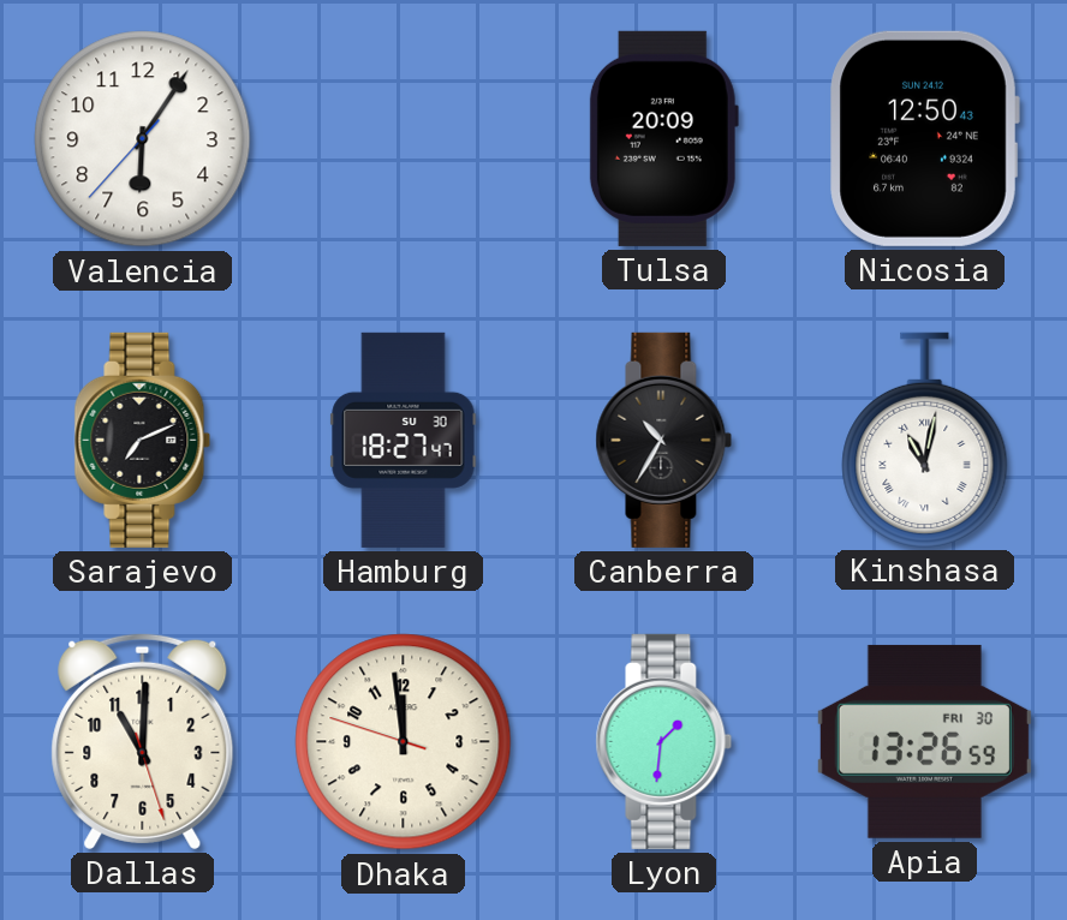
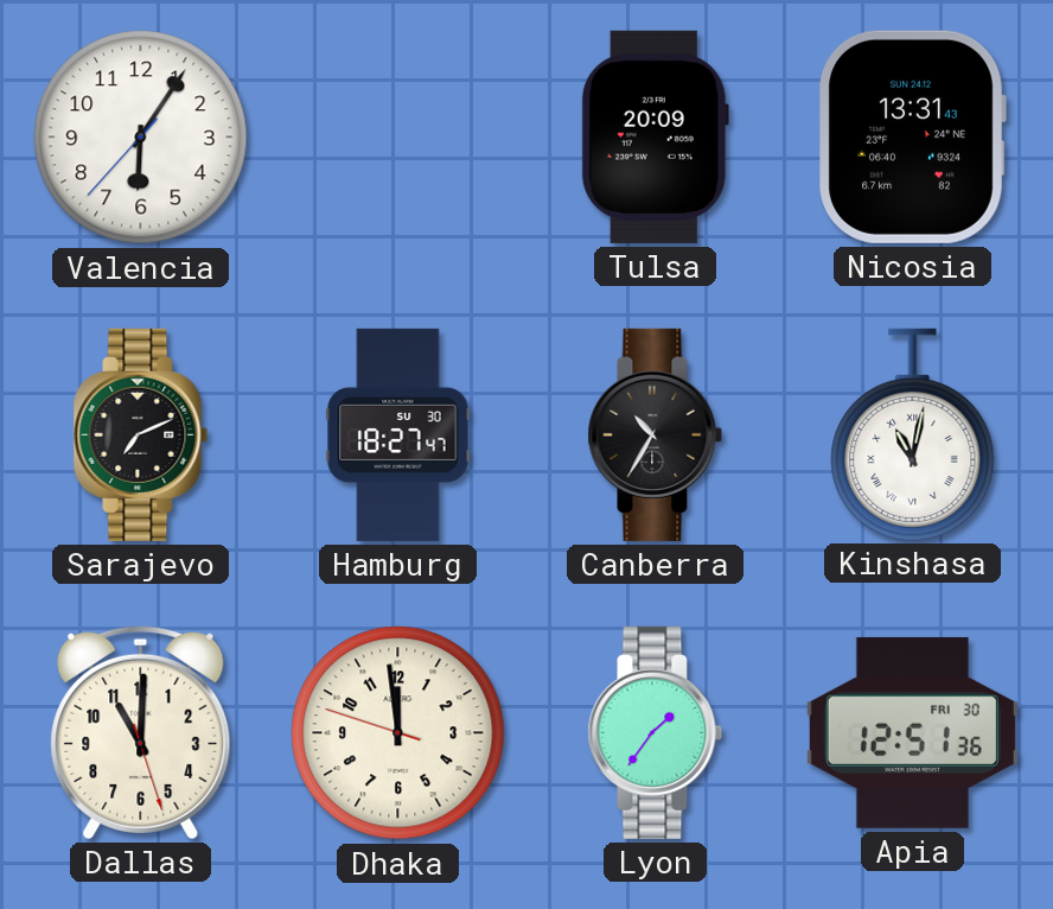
Nicosia: 12:50 -> 13:31
Lyon: 1:31 -> 1:36
Apia: 13:26 -> 12:51
